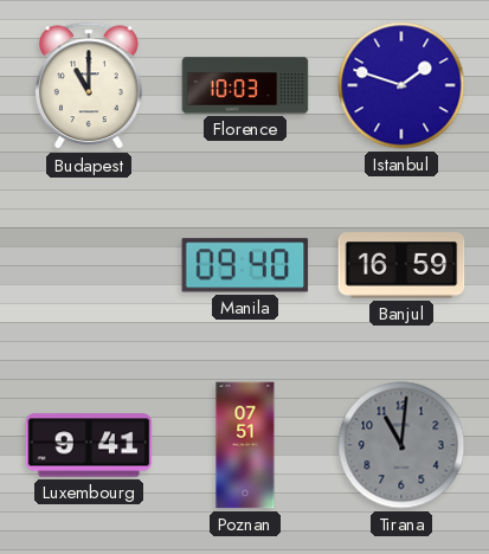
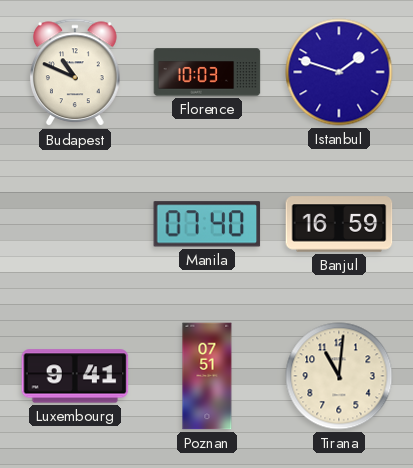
Budapest: 11:00 -> 10:49
Manila: 09:40 -> 07:40
Tirana dial: grey -> cream
